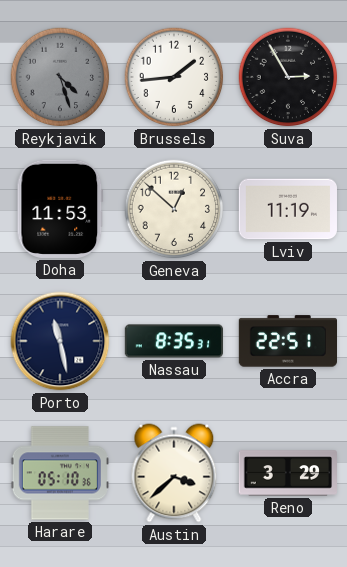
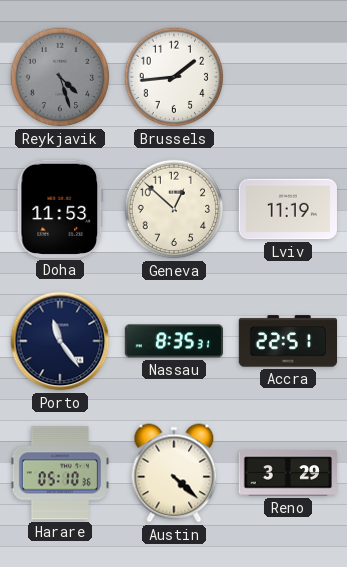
Suva: 2:55 -> none
Porto: 11:28 -> 11:24
Austin: 3:38 -> 4:22
